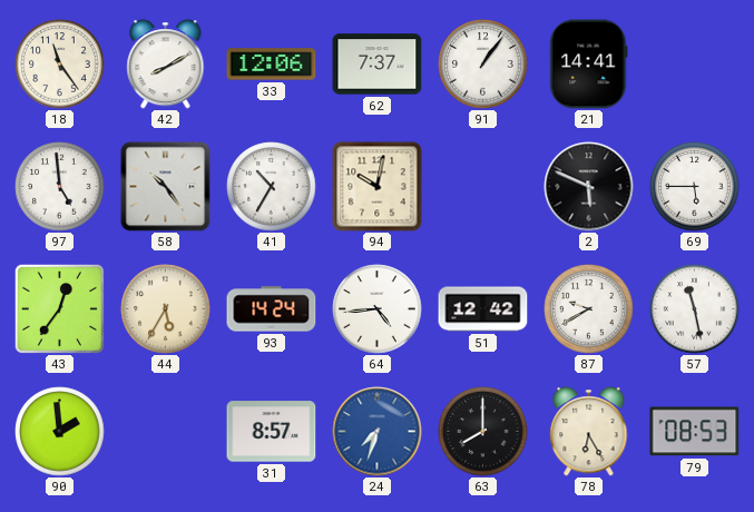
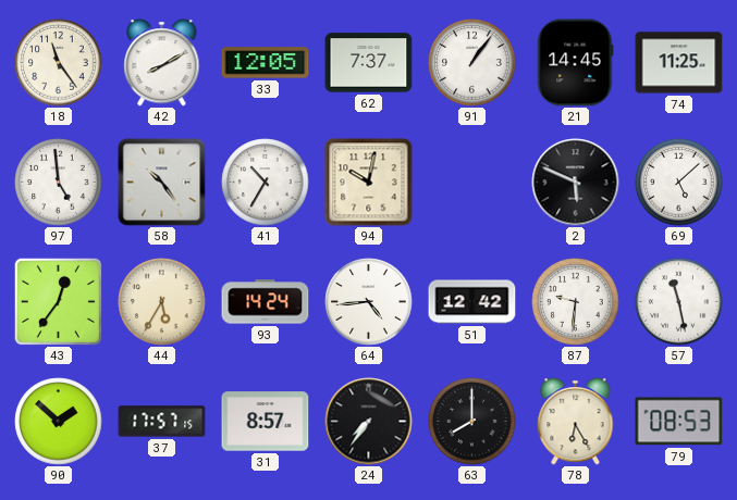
33: 12:06 -> 12:05
21: 14:41 -> 14:45
74: none -> 11:25
69: 5:45 -> 5:08
87: 9:40 -> 9:31
90: 1:59 -> 1:52
37: none -> 17:57
24: 7:33 -> 7:36
24 dial: blue -> black
